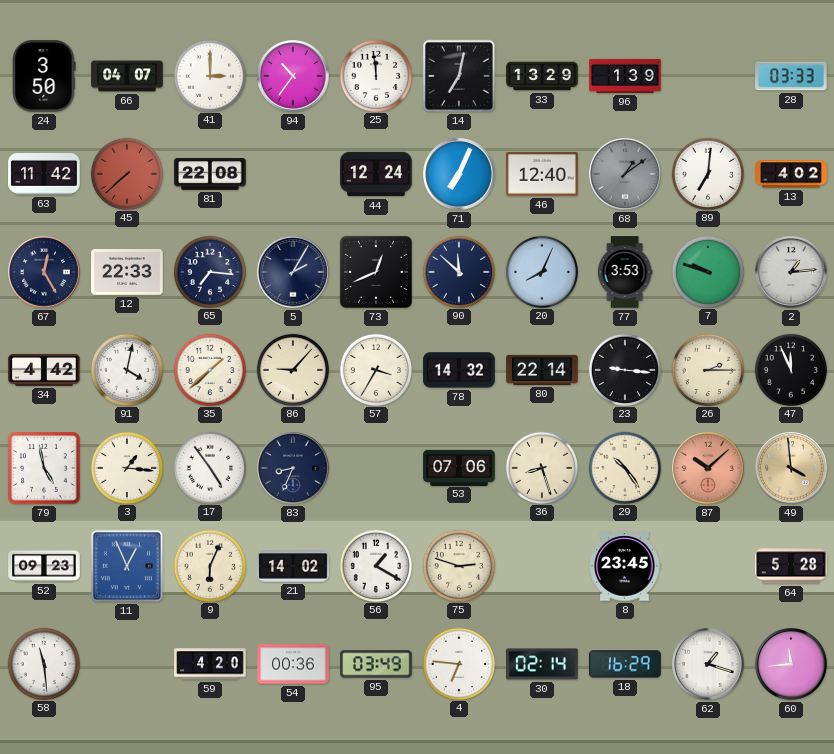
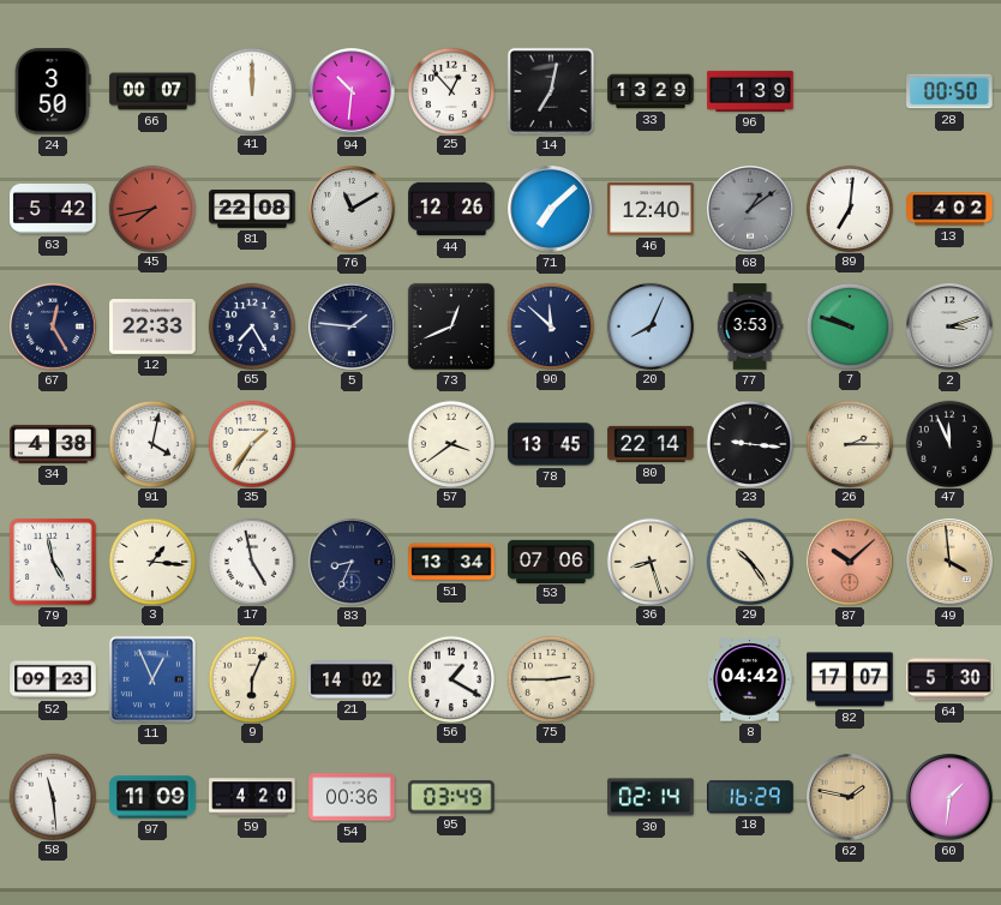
66: 04:07 -> 00:07
41: 3:00 -> 12:00
94: 10:36 -> 10:31
25: 11:59 -> 12:53
28: 03:33 -> 00:50
63: 11:42 -> 5:42
45: 7:38 -> 7:43
76: none -> 11:10
44: 12:24 -> 12:26
71: 7:04 -> 7:08
65: 7:16 -> 7:25
5: 2:05 -> 1:46
2: 1:14 -> 3:12
34: 4:42 -> 4:38
35: 1:38 -> 1:36
86: 9:07 -> none
57: 3:35 -> 3:39
78: 14:32 -> 13:45
17: 4:54 -> 4:58
51: none -> 13:34
75: 2:48 -> 2:45
8: 23:45 -> 04:42
82: none -> 17:07
64: 5:28 -> 5:30
97: none -> 11:09
4: 6:46 -> none
62: 1:18 -> 1:47
62 dial: white -> champagne
60: 11:44 -> 1:31
